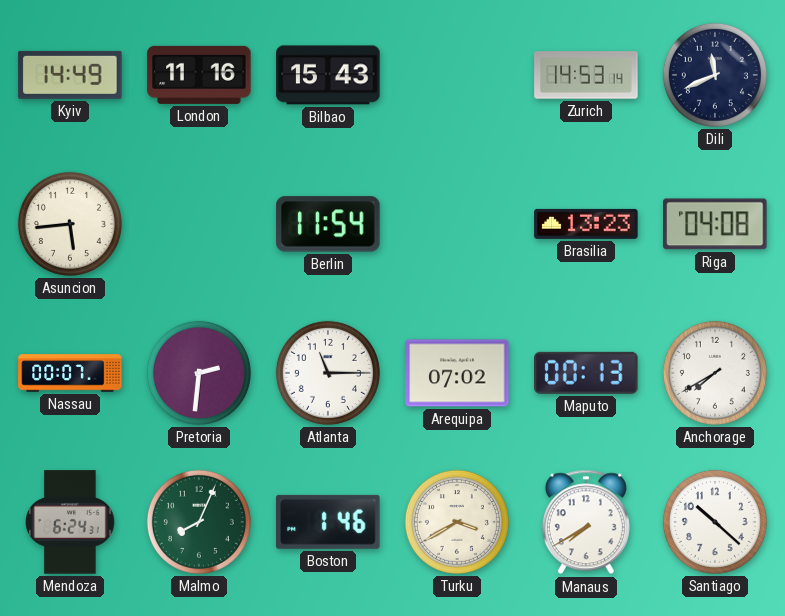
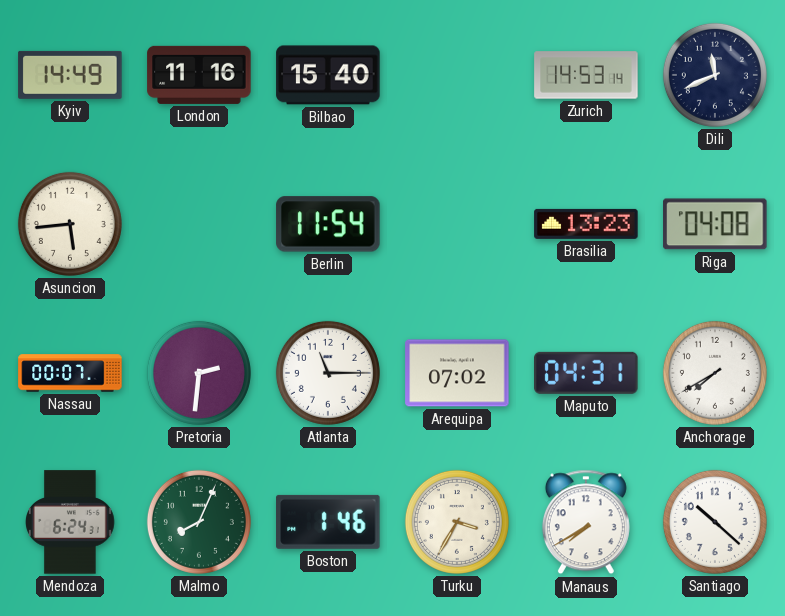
Bilbao: 15:43 -> 15:40
Maputo: 00:13 -> 04:31
Turku: 3:40 -> 3:35
